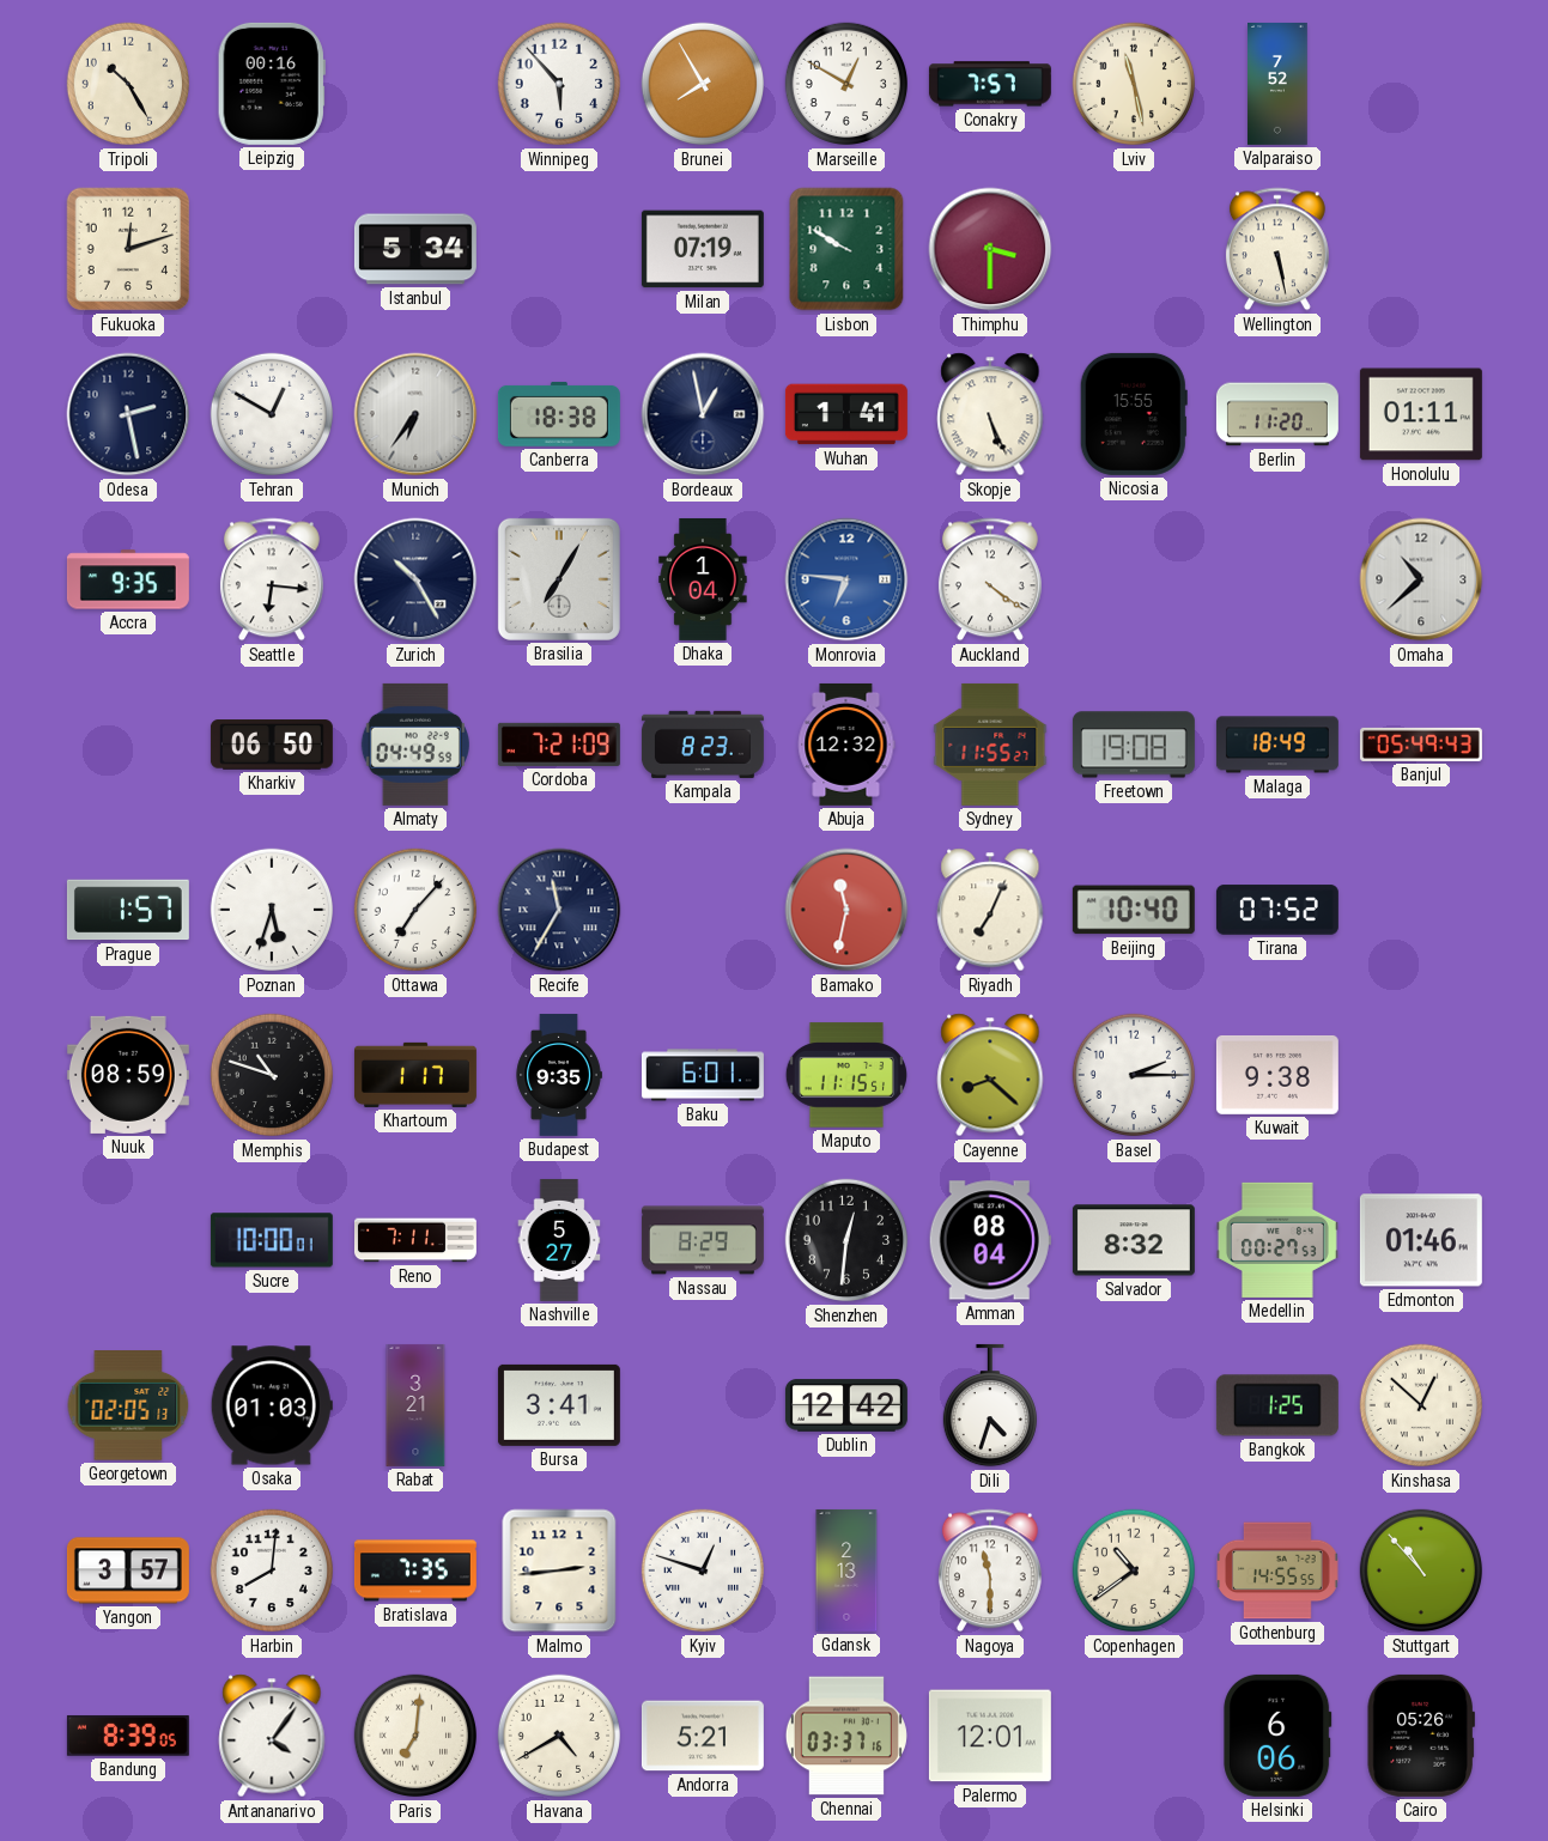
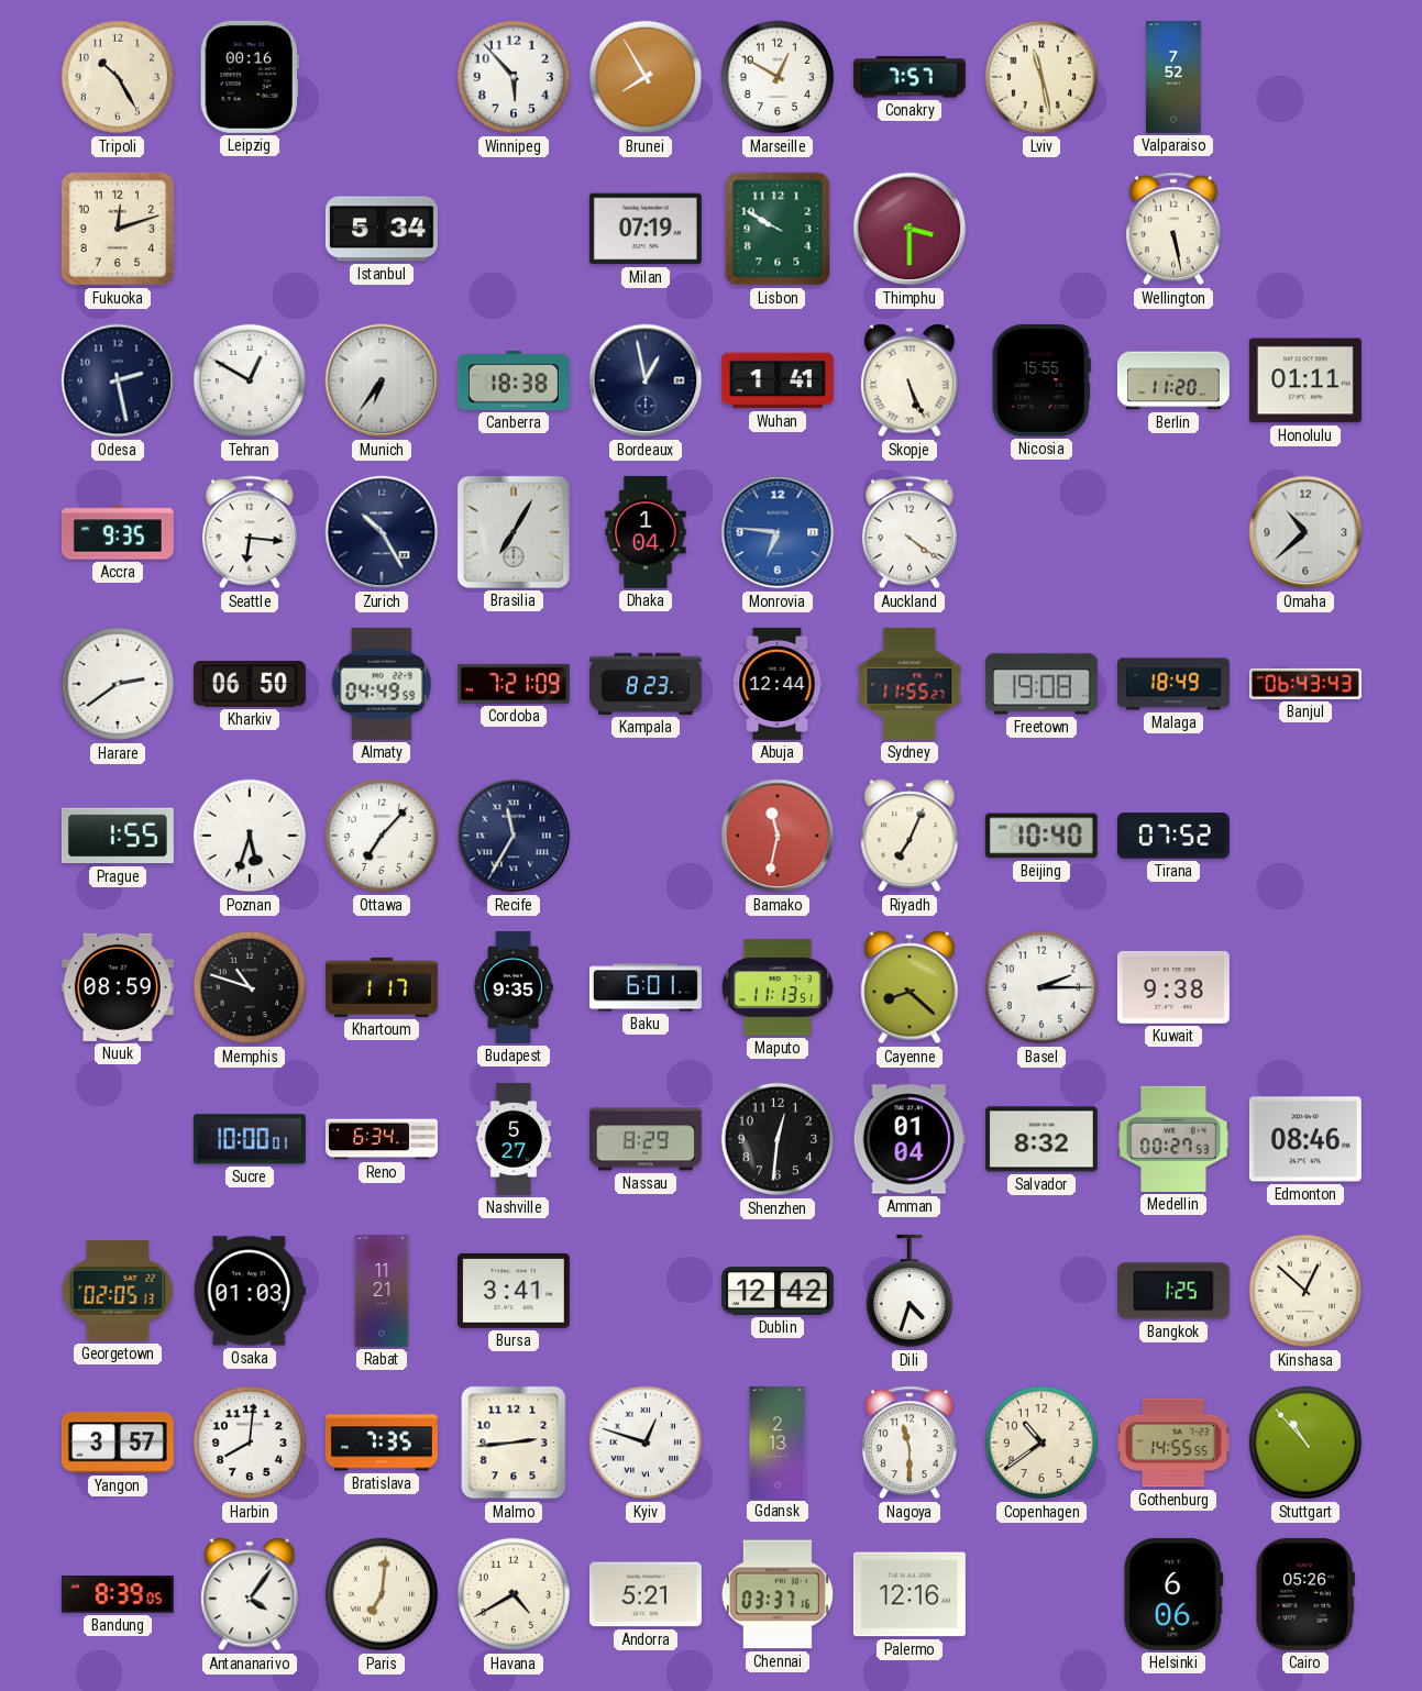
Harare: none -> 2:39
Abuja: 12:32 -> 12:44
Banjul: 05:49 -> 06:43
Prague: 1:57 -> 1:55
Maputo: 11:15 -> 11:13
Reno: 7:11 -> 6:34
Amman: 08:04 -> 01:04
Edmonton: 01:46 -> 08:46
Rabat: 3:21 -> 11:21
Palermo: 12:01 -> 12:16
